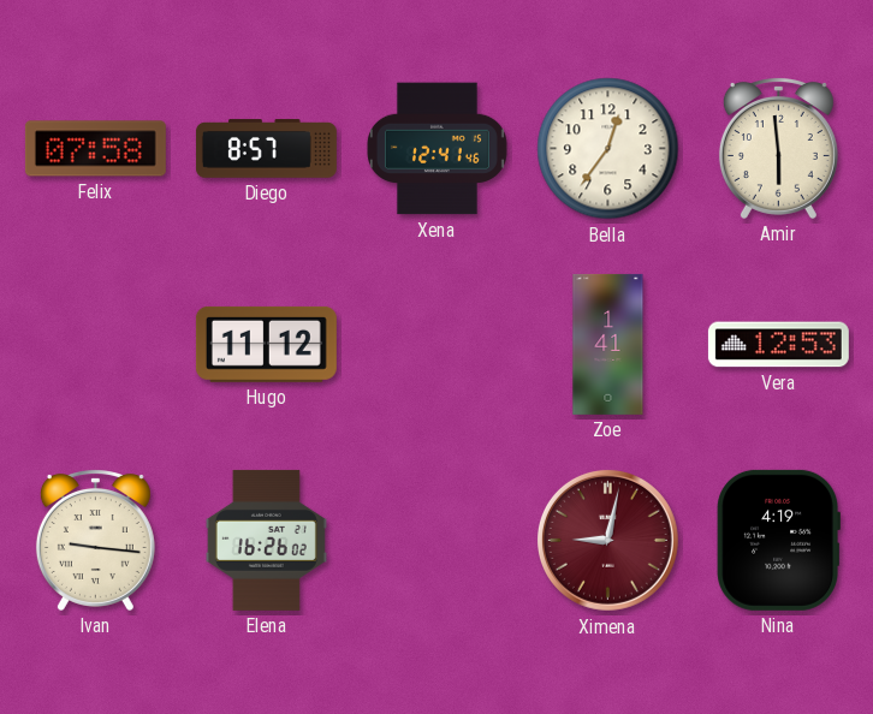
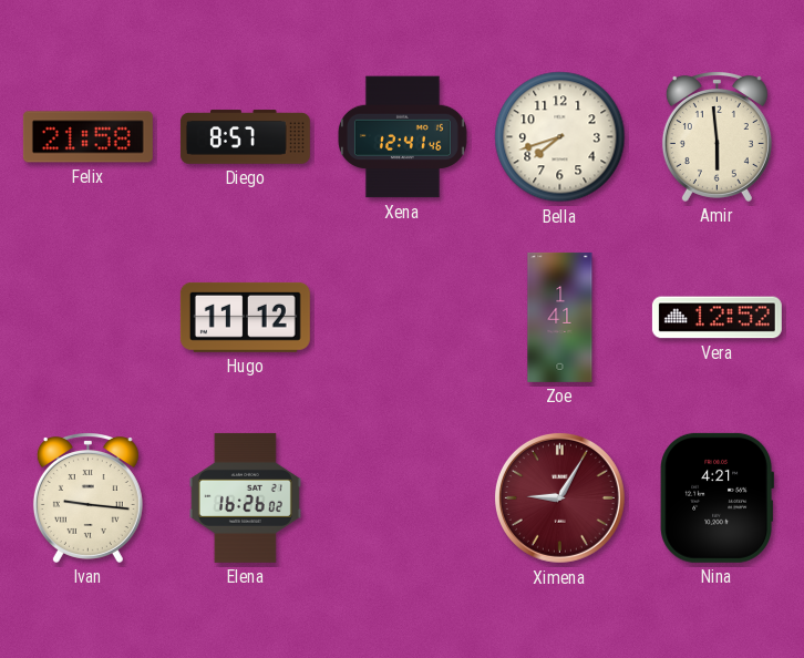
Felix: 07:58 -> 21:58
Bella: 12:36 -> 7:42
Vera: 12:53 -> 12:52
Ximena: 9:02 -> 9:05
Nina: 4:19 -> 4:21
